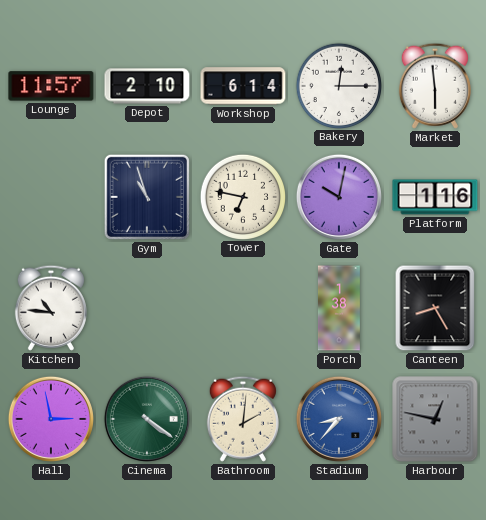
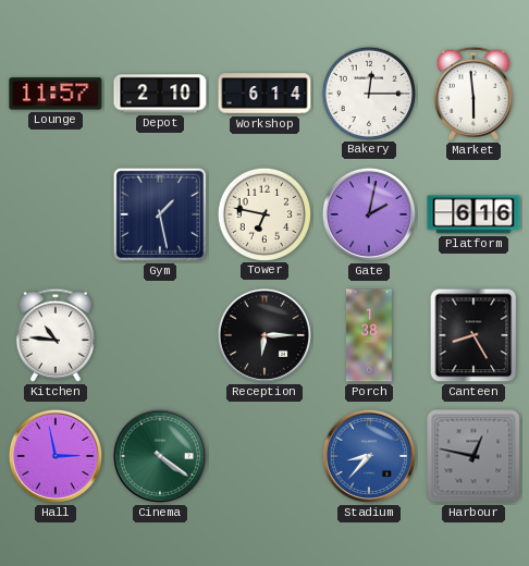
Gym: 10:57 -> 1:28
Gate: 10:02 -> 2:02
Platform: 1:16 -> 6:16
Reception: none -> 6:15
Bathroom: 2:01 -> none
